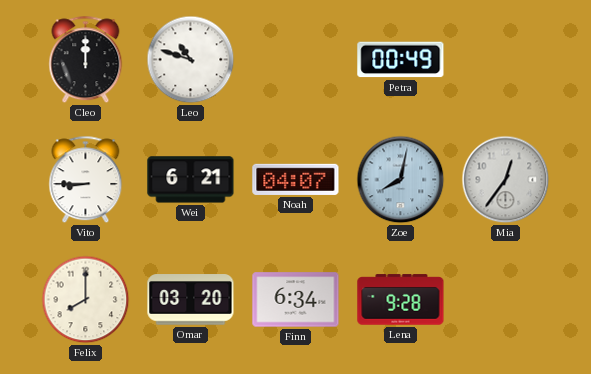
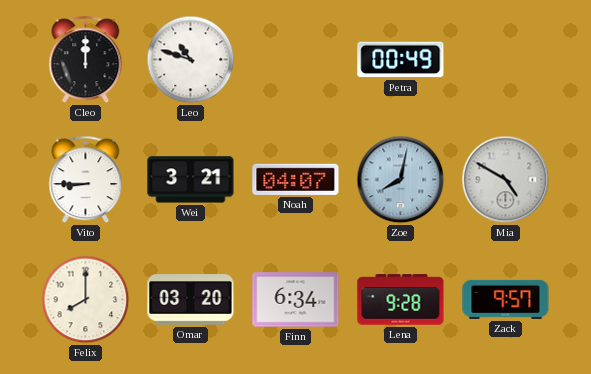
Wei: 6:21 -> 3:21
Mia: 12:36 -> 4:50
Zack: none -> 9:57
